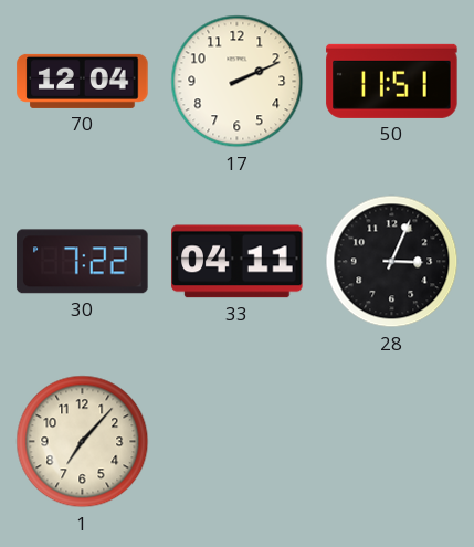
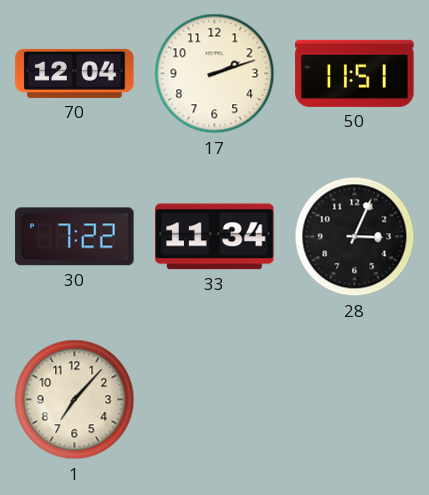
17: 2:11 -> 2:12
33: 04:11 -> 11:34
